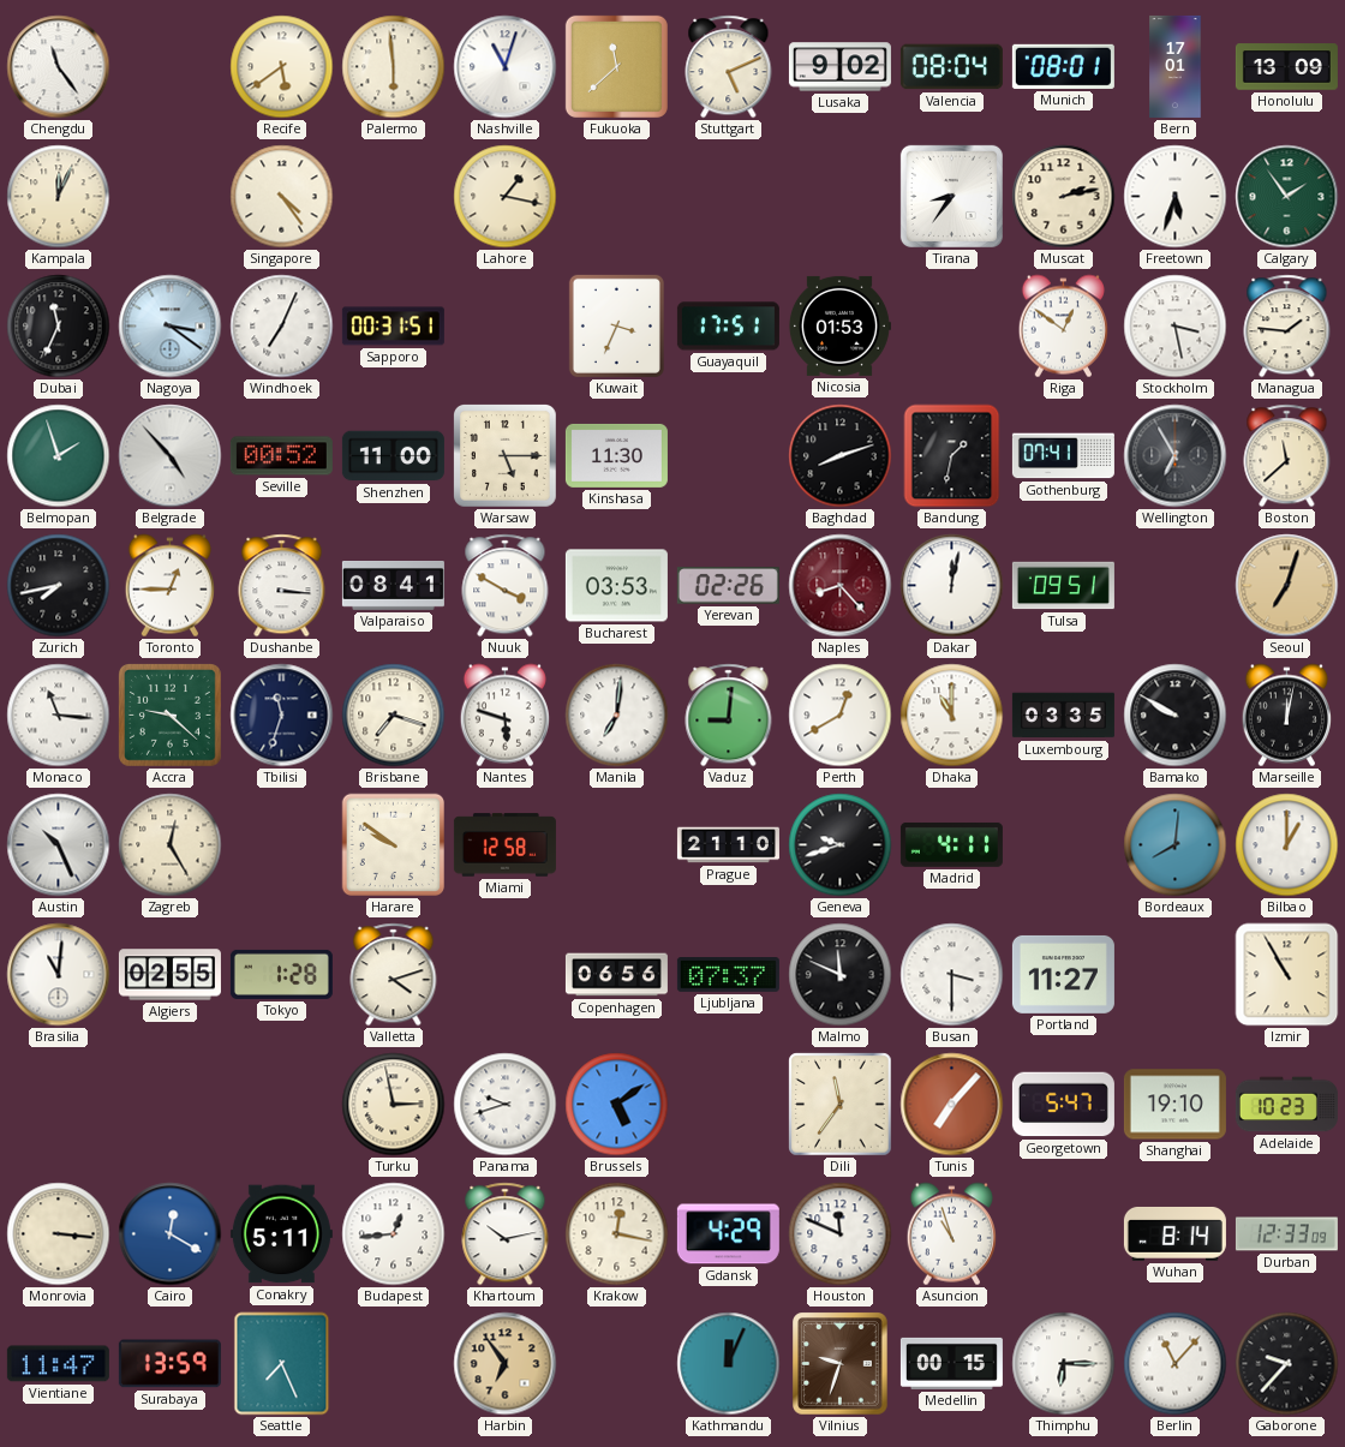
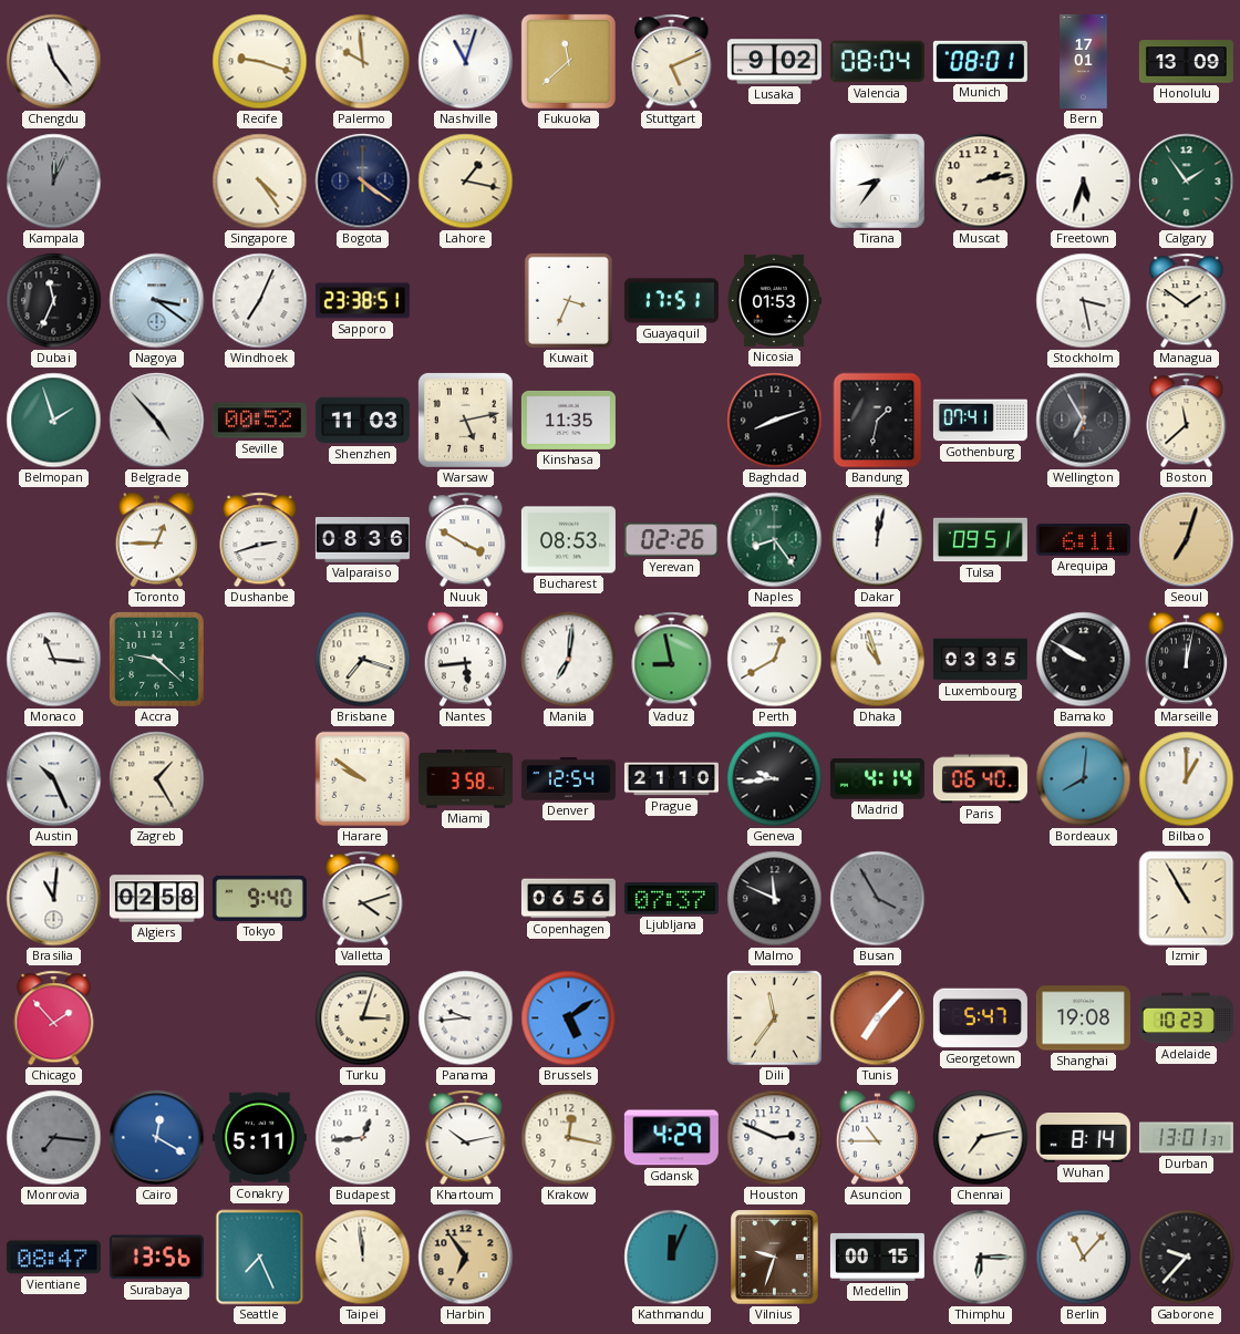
Recife: 5:39 -> 9:18
Palermo: 5:59 -> 9:59
Kampala dial: cream -> grey
Bogota: none -> 4:21
Sapporo: 00:31 -> 23:38
Riga: 12:51 -> none
Managua: 1:46 -> 1:51
Shenzhen: 11:00 -> 11:03
Warsaw: 5:15 -> 5:13
Kinshasa: 11:30 -> 11:35
Zurich: 7:43 -> none
Dushanbe: 3:16 -> 2:42
Valparaiso: 08:41 -> 08:36
Bucharest: 03:53 -> 08:53
Naples: 8:23 -> 8:24
Naples dial: burgundy -> green
Arequipa: none -> 6:11
Tbilisi: 11:33 -> none
Nantes: 5:48 -> 5:44
Vaduz: 9:01 -> 8:58
Dhaka: 11:00 -> 10:57
Zagreb: 12:25 -> 1:25
Miami: 12:58 -> 3:58
Denver: none -> 12:54
Geneva: 9:42 -> 9:44
Madrid: 4:11 -> 4:14
Paris: none -> 06:40
Algiers: 02:55 -> 02:58
Tokyo: 1:28 -> 9:40
Busan: 3:30 -> 3:55
Busan dial: white -> grey
Portland: 11:27 -> none
Chicago: none -> 1:53
Turku: 2:58 -> 3:03
Panama: 9:42 -> 9:44
Shanghai: 19:10 -> 19:08
Monrovia: 3:16 -> 7:16
Monrovia dial: cream -> grey
Houston: 11:49 -> 2:49
Asuncion: 10:57 -> 10:45
Chennai: none -> 7:13
Durban: 12:33 -> 13:01
Vientiane: 11:47 -> 08:47
Surabaya: 13:59 -> 13:56
Taipei: none -> 11:59
